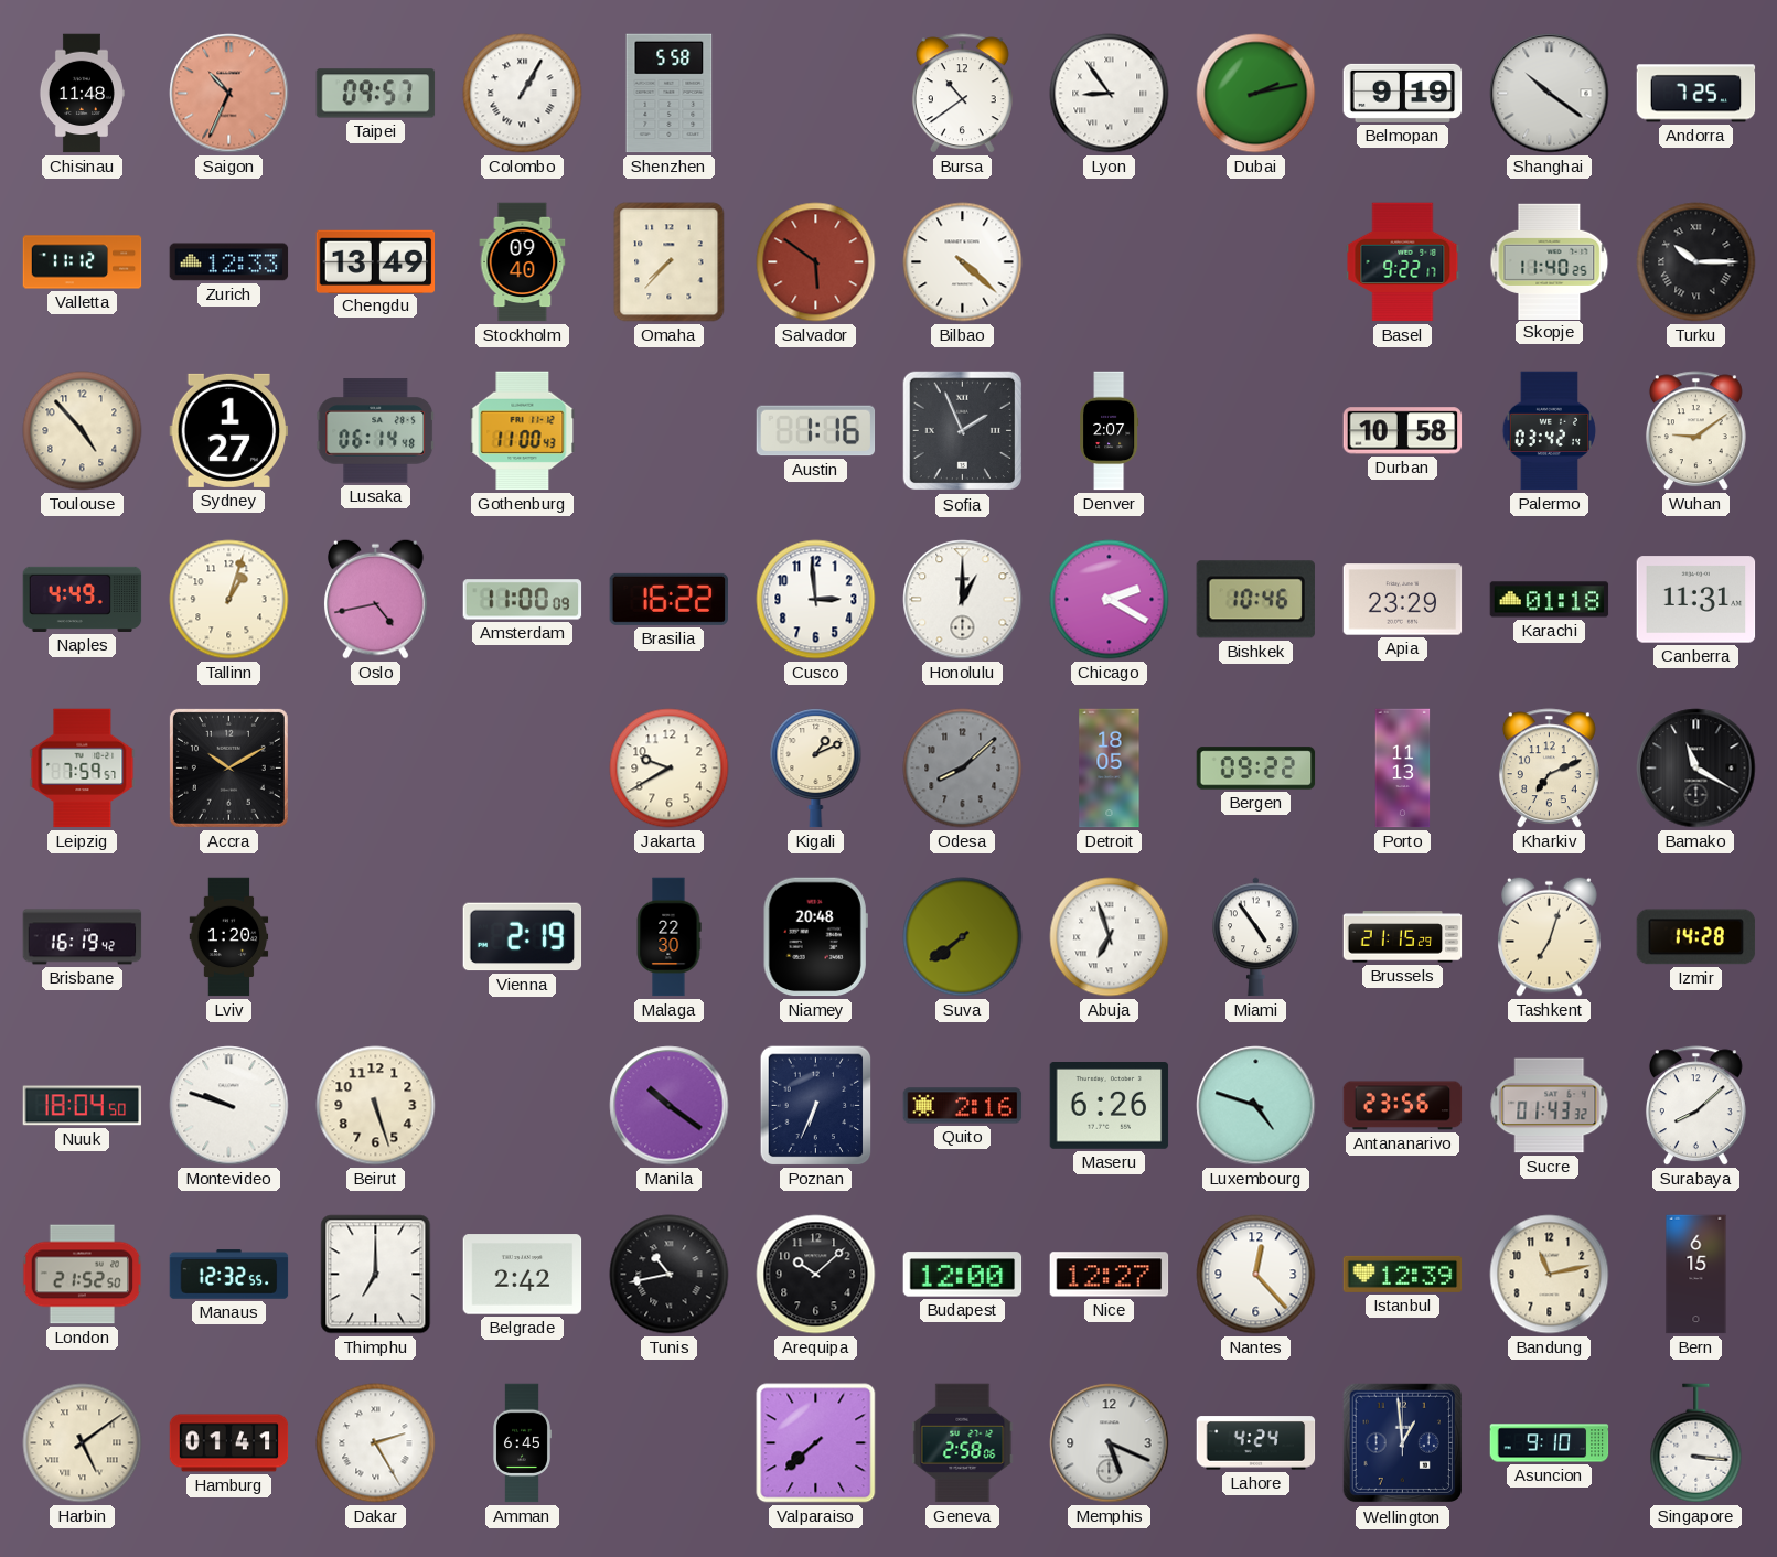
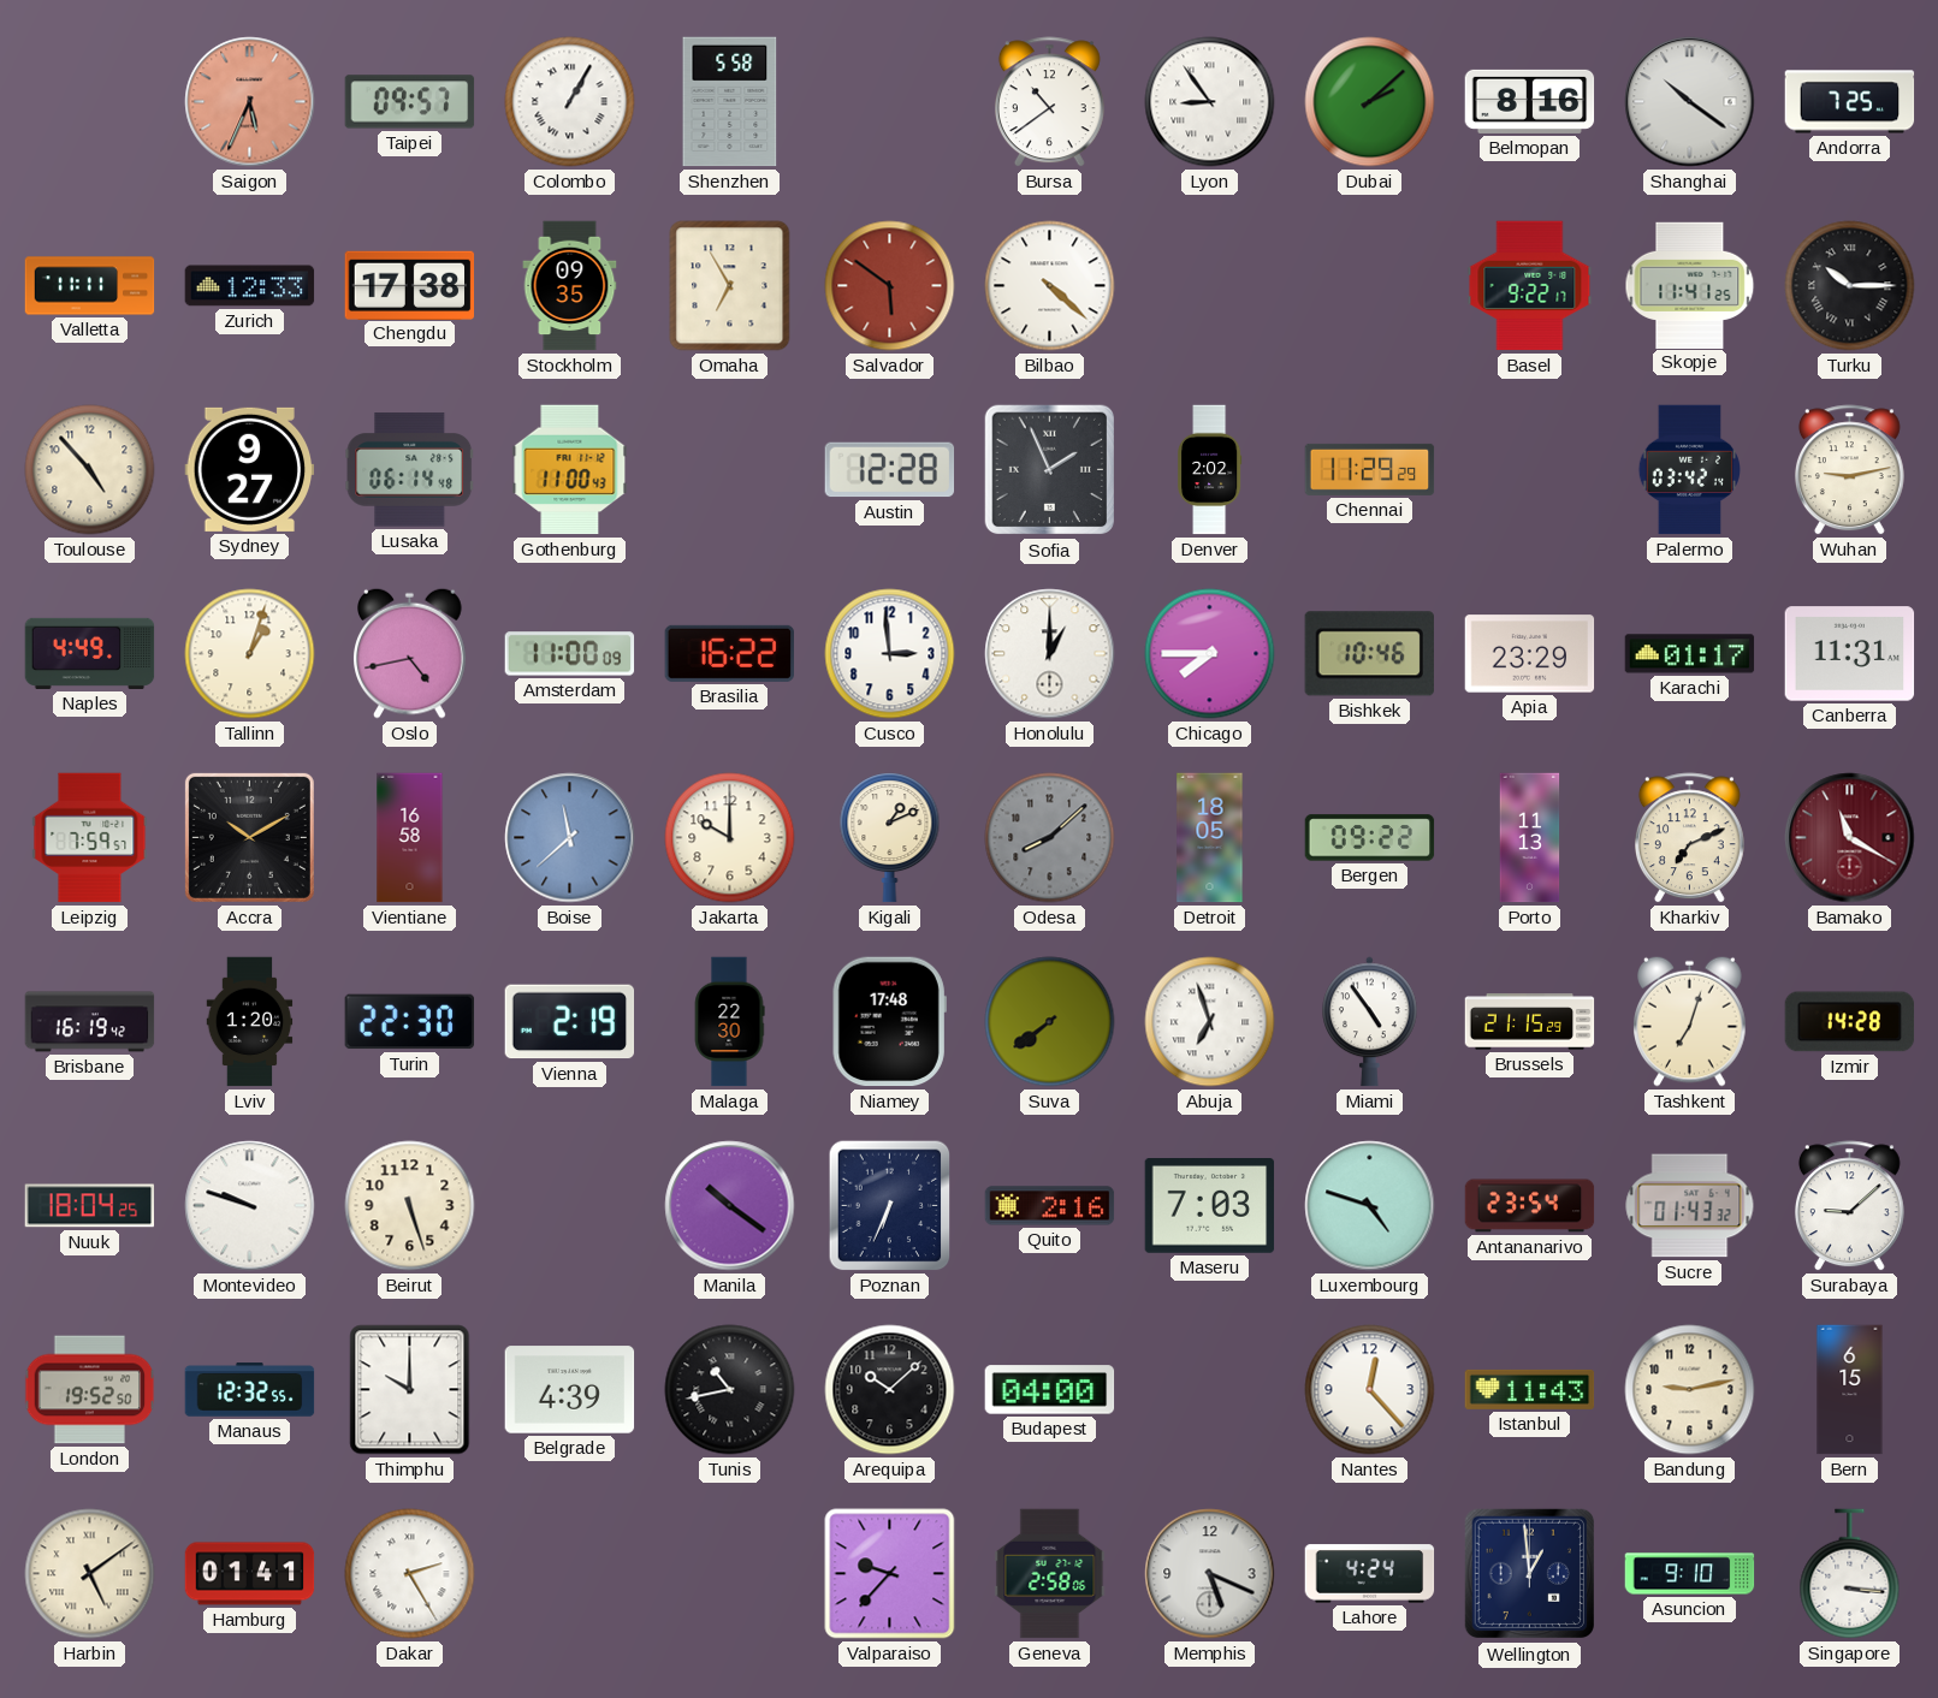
Chisinau: 11:48 -> none
Saigon: 10:34 -> 5:34
Dubai: 2:13 -> 2:08
Belmopan: 9:19 -> 8:16
Valletta: 11:12 -> 11:11
Chengdu: 13:49 -> 17:38
Stockholm: 09:40 -> 09:35
Omaha: 7:37 -> 6:55
Skopje: 11:40 -> 11:41
Sydney: 1:27 -> 9:27
Austin: 1:16 -> 12:28
Denver: 2:07 -> 2:02
Chennai: none -> 11:29
Durban: 10:58 -> none
Wuhan: 9:09 -> 9:13
Chicago: 2:20 -> 7:45
Karachi: 01:18 -> 01:17
Vientiane: none -> 16:58
Boise: none -> 11:38
Jakarta: 9:40 -> 10:00
Bamako dial: black -> burgundy
Turin: none -> 22:30
Niamey: 20:48 -> 17:48
Nuuk: 18:04:50 -> 18:04:25
Maseru: 6:26 -> 7:03
Antananarivo: 23:56 -> 23:54
Surabaya: 8:08 -> 9:08
London: 21:52 -> 19:52
Thimphu: 7:00 -> 10:00
Belgrade: 2:42 -> 4:39
Budapest: 12:00 -> 04:00
Nice: 12:27 -> none
Istanbul: 12:39 -> 11:43
Bandung: 11:13 -> 9:13
Amman: 6:45 -> none
Valparaiso: 7:38 -> 9:37
